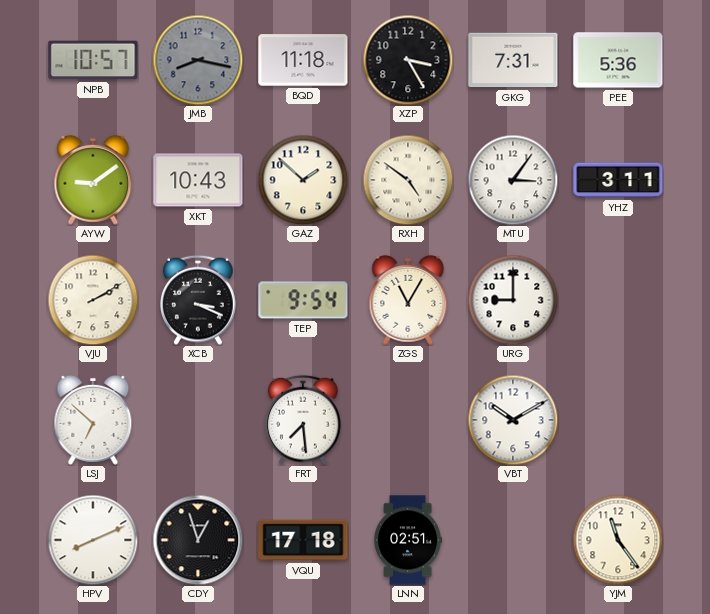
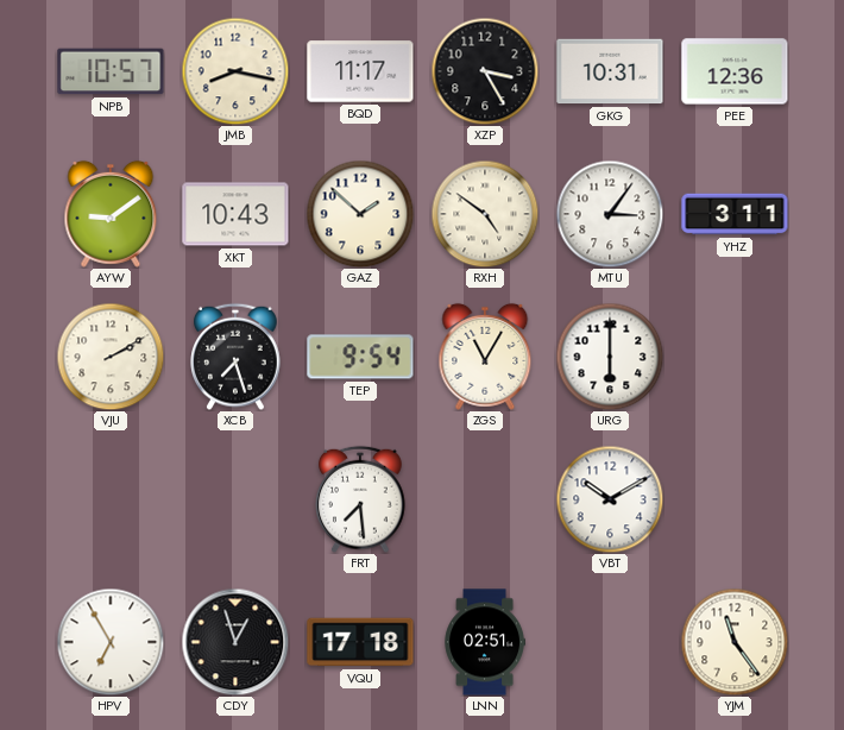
JMB dial: grey -> cream
BQD: 11:18 -> 11:17
GKG: 7:31 -> 10:31
PEE: 5:36 -> 12:36
XCB: 3:19 -> 7:27
URG: 9:00 -> 6:00
LSJ: 6:52 -> none
HPV: 8:11 -> 6:55
